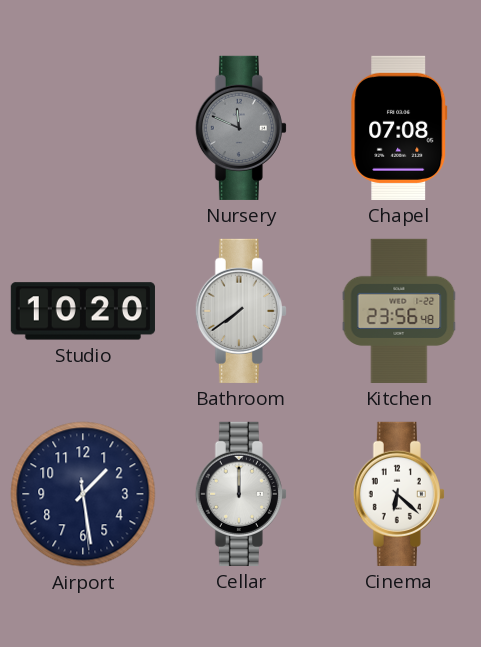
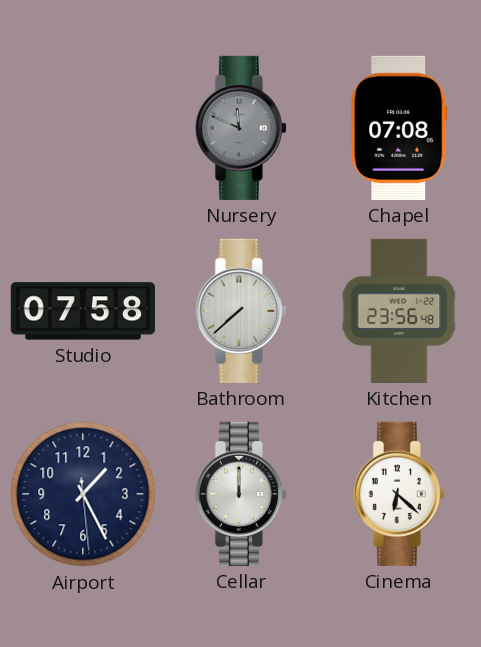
Studio: 10:20 -> 07:58
Bathroom: 7:39 -> 7:38
Airport: 1:28 -> 1:25
